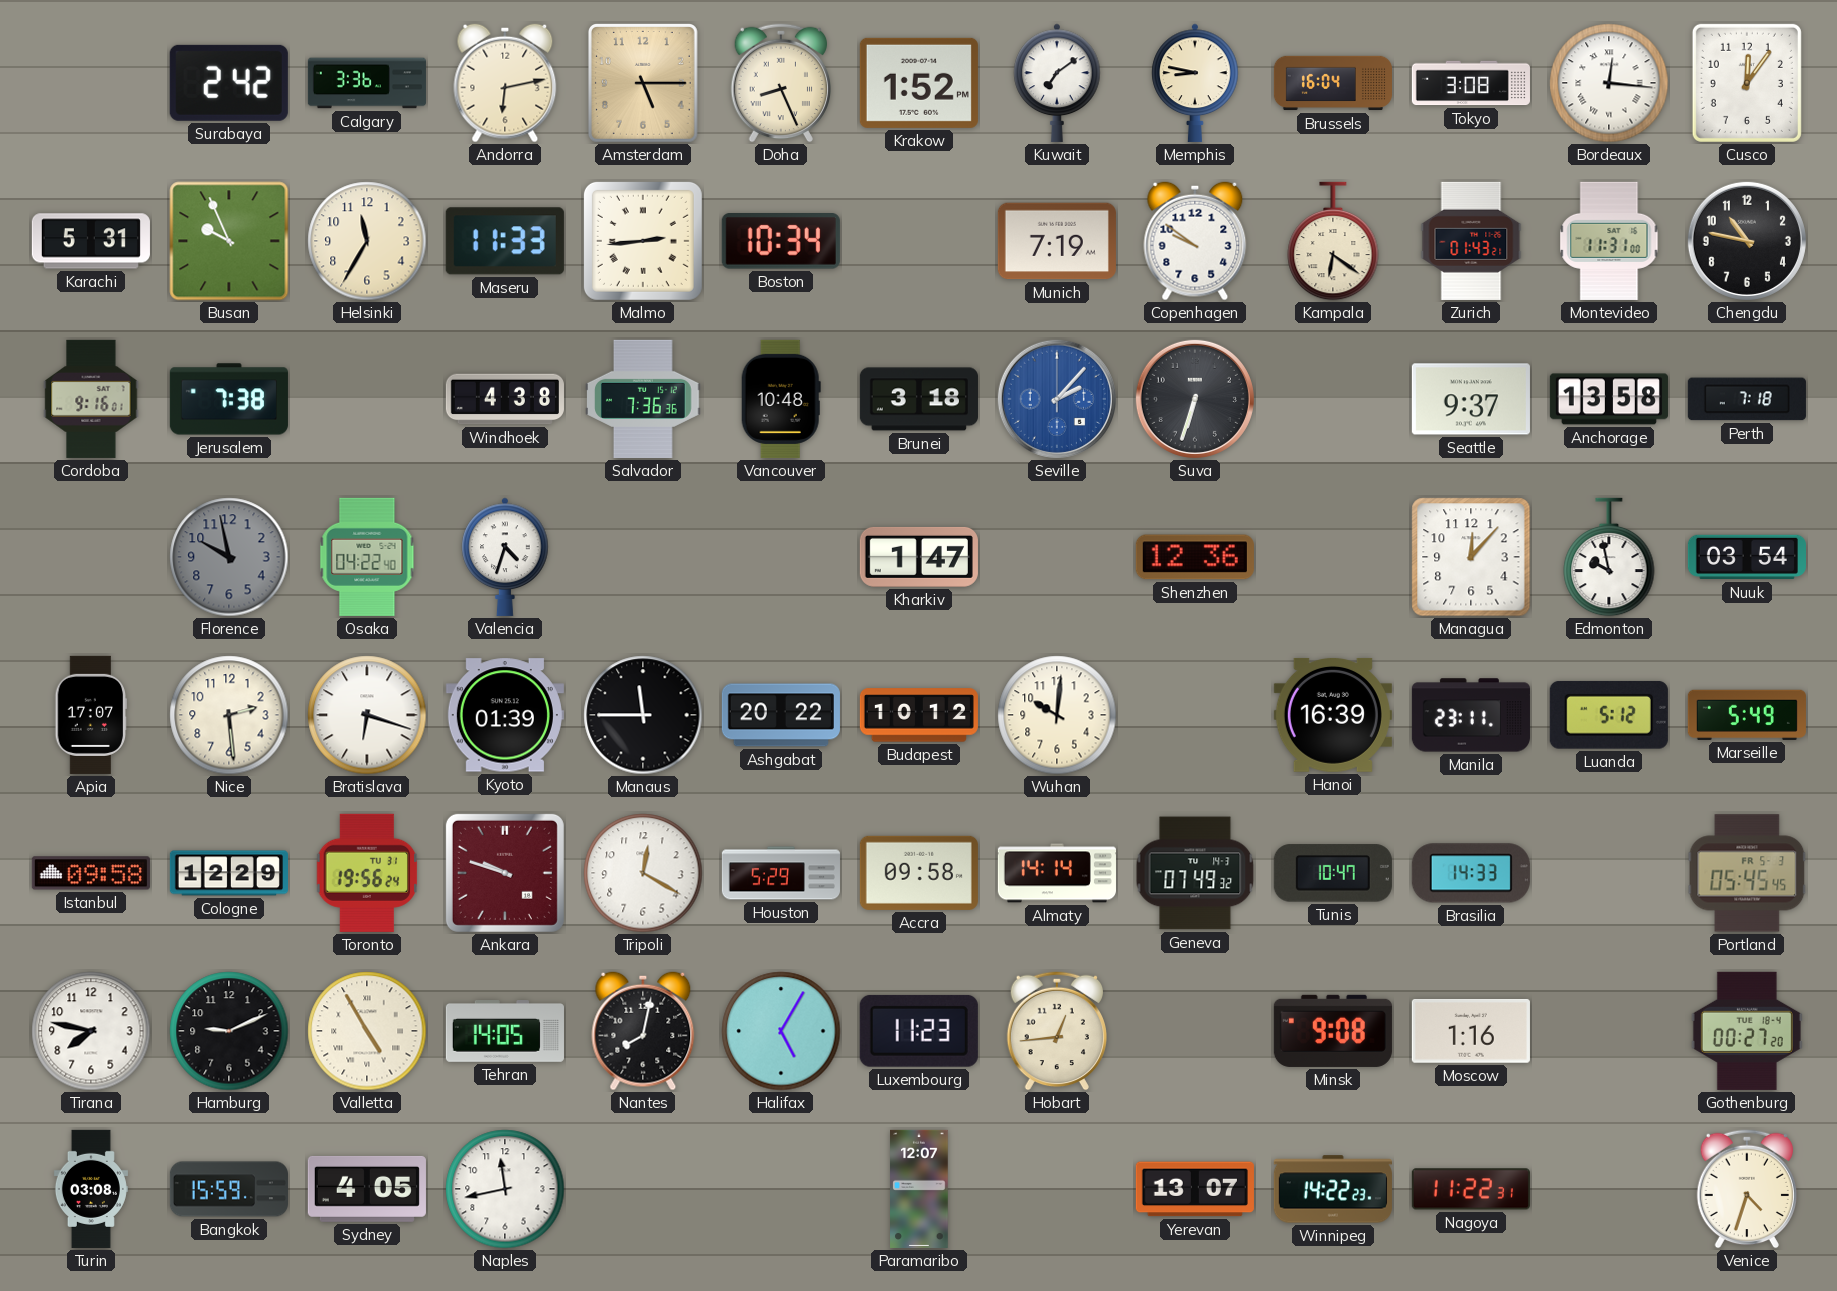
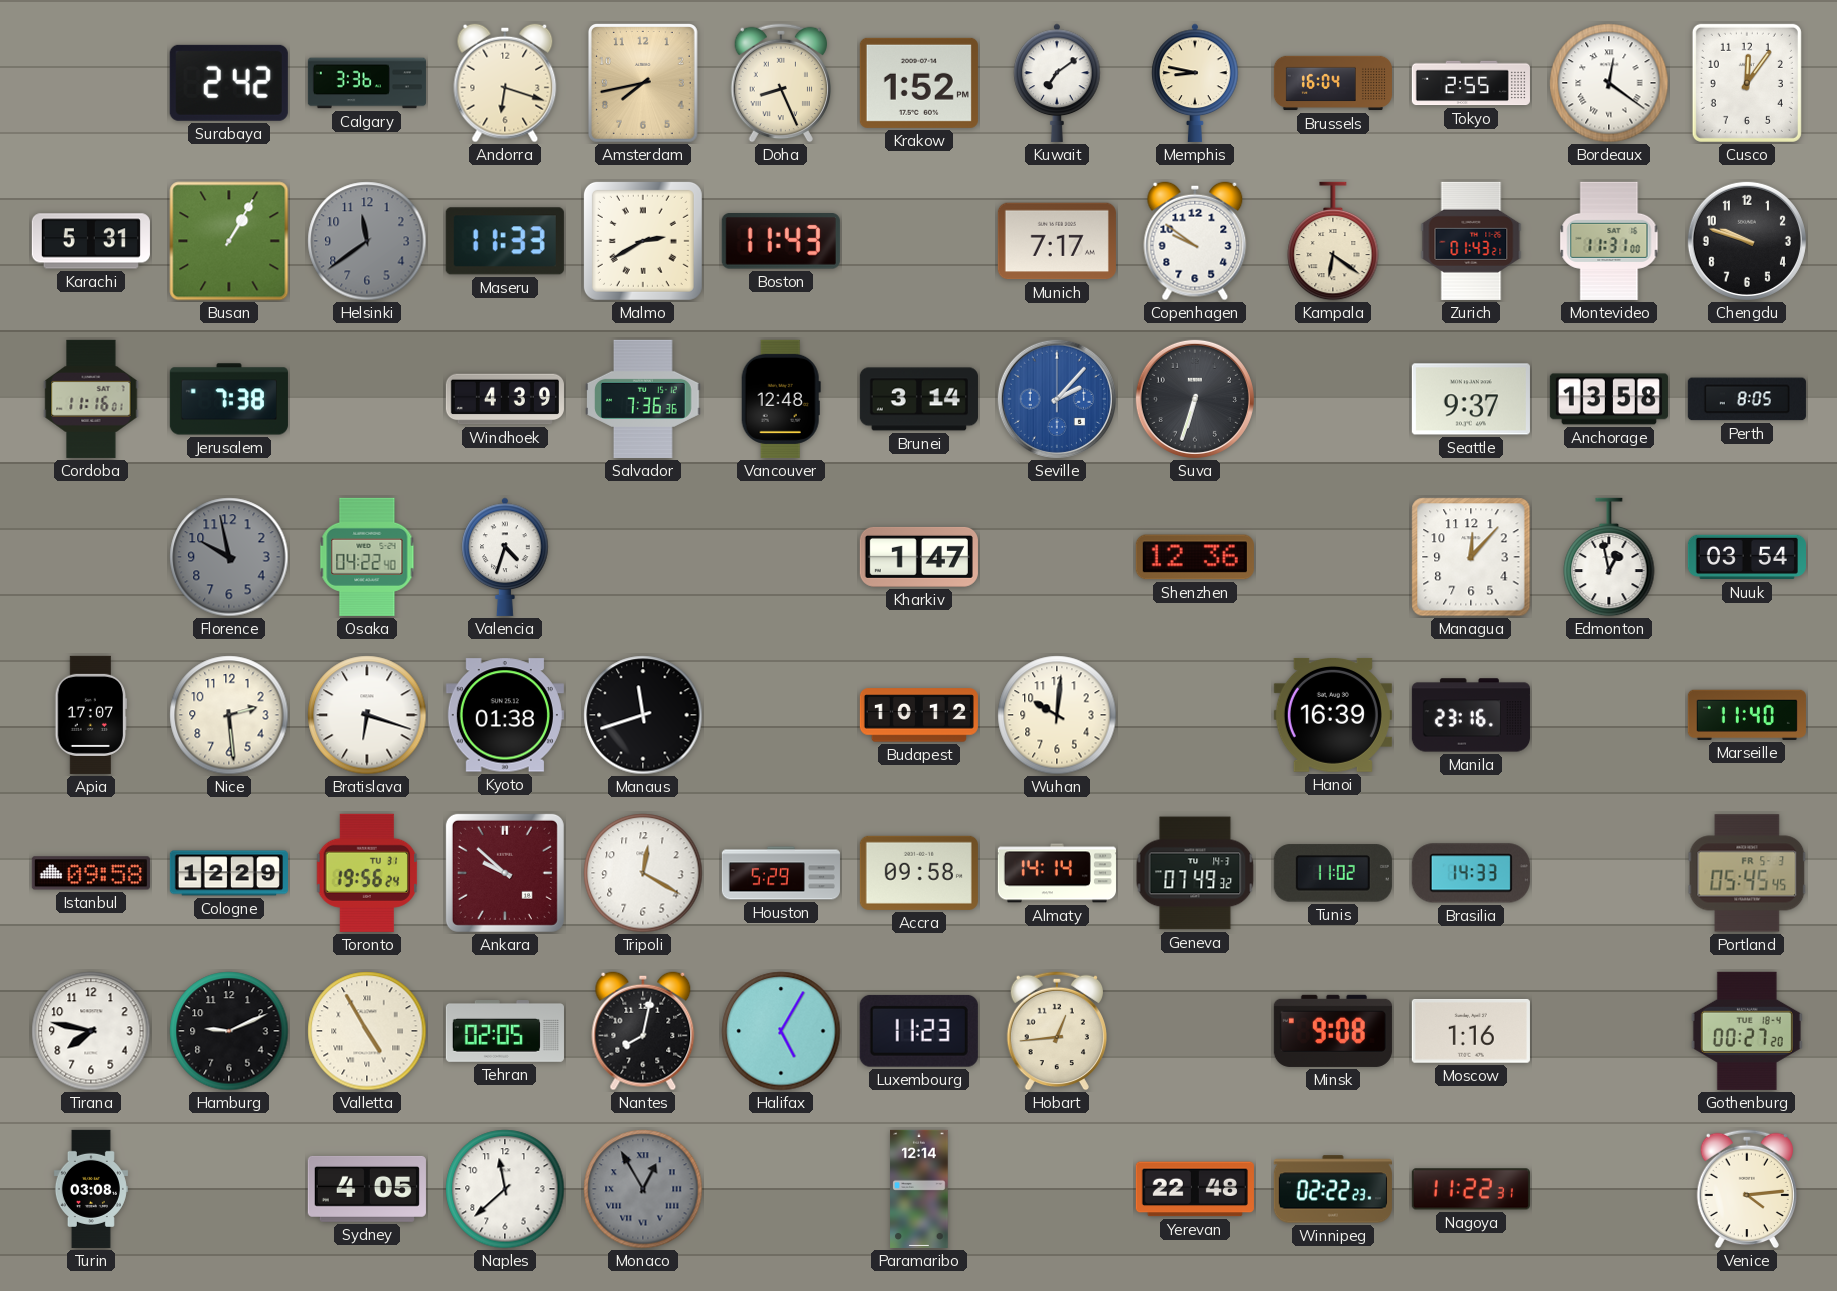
Andorra: 6:13 -> 6:18
Amsterdam: 5:15 -> 7:43
Tokyo: 3:08 -> 2:55
Bordeaux: 12:16 -> 12:21
Busan: 9:56 -> 1:05
Helsinki: 11:35 -> 11:39
Helsinki dial: cream -> grey
Malmo: 2:44 -> 2:40
Boston: 10:34 -> 11:43
Munich: 7:19 -> 7:17
Chengdu: 10:47 -> 9:48
Cordoba: 9:16 -> 11:16
Windhoek: 4:38 -> 4:39
Vancouver: 10:48 -> 12:48
Brunei: 3:18 -> 3:14
Perth: 7:18 -> 8:05
Edmonton: 9:58 -> 12:58
Kyoto: 01:39 -> 01:38
Manaus: 11:45 -> 11:42
Ashgabat: 20:22 -> none
Manila: 23:11 -> 23:16
Luanda: 5:12 -> none
Marseille: 5:49 -> 11:40
Ankara: 9:48 -> 9:52
Tunis: 10:47 -> 11:02
Tehran: 14:05 -> 02:05
Bangkok: 15:59 -> none
Naples: 11:43 -> 11:38
Monaco: none -> 12:55
Paramaribo: 12:07 -> 12:14
Yerevan: 13:07 -> 22:48
Winnipeg: 14:22 -> 02:22
Venice: 4:33 -> 4:14
